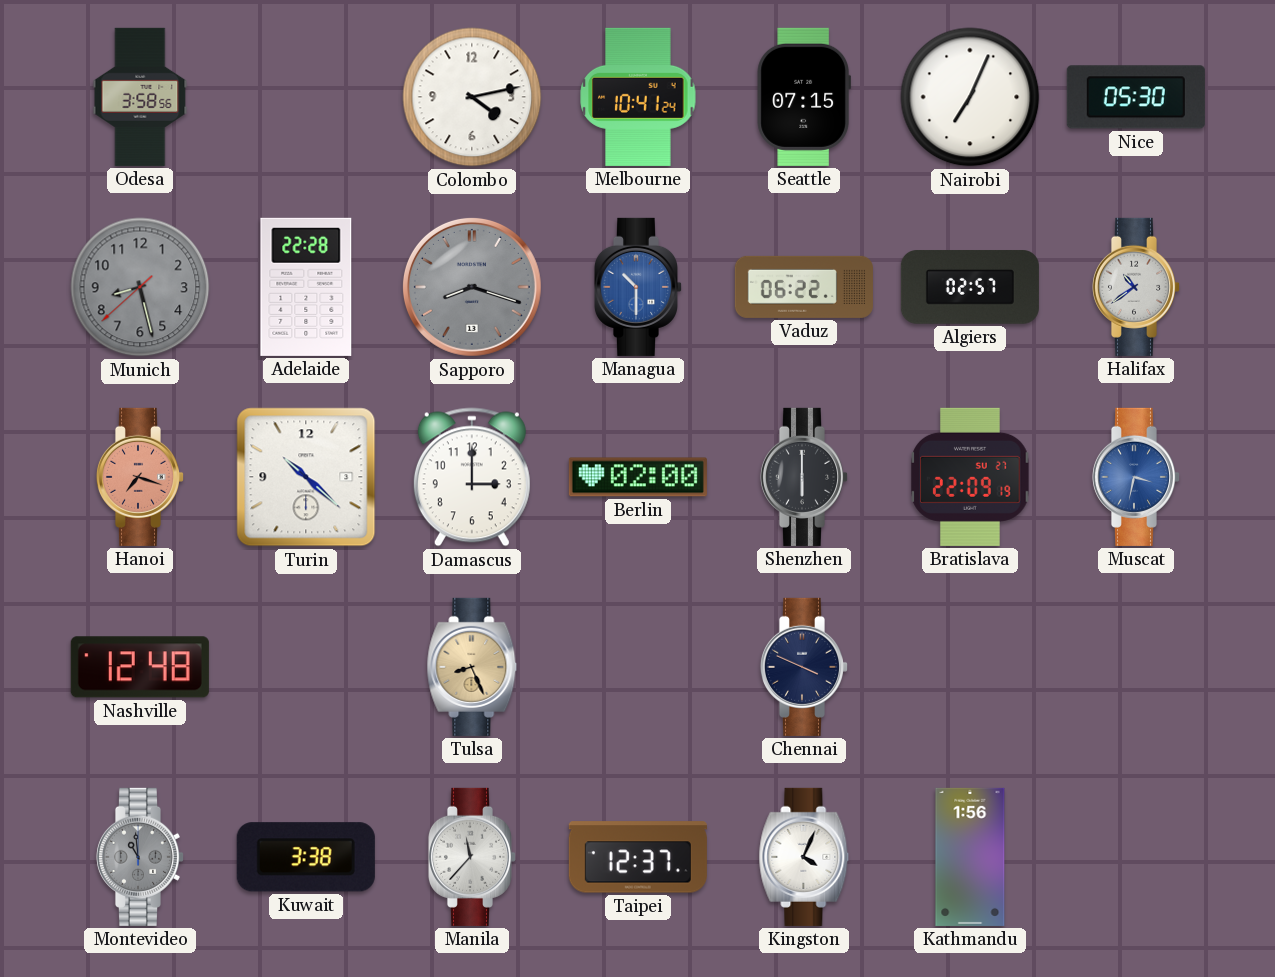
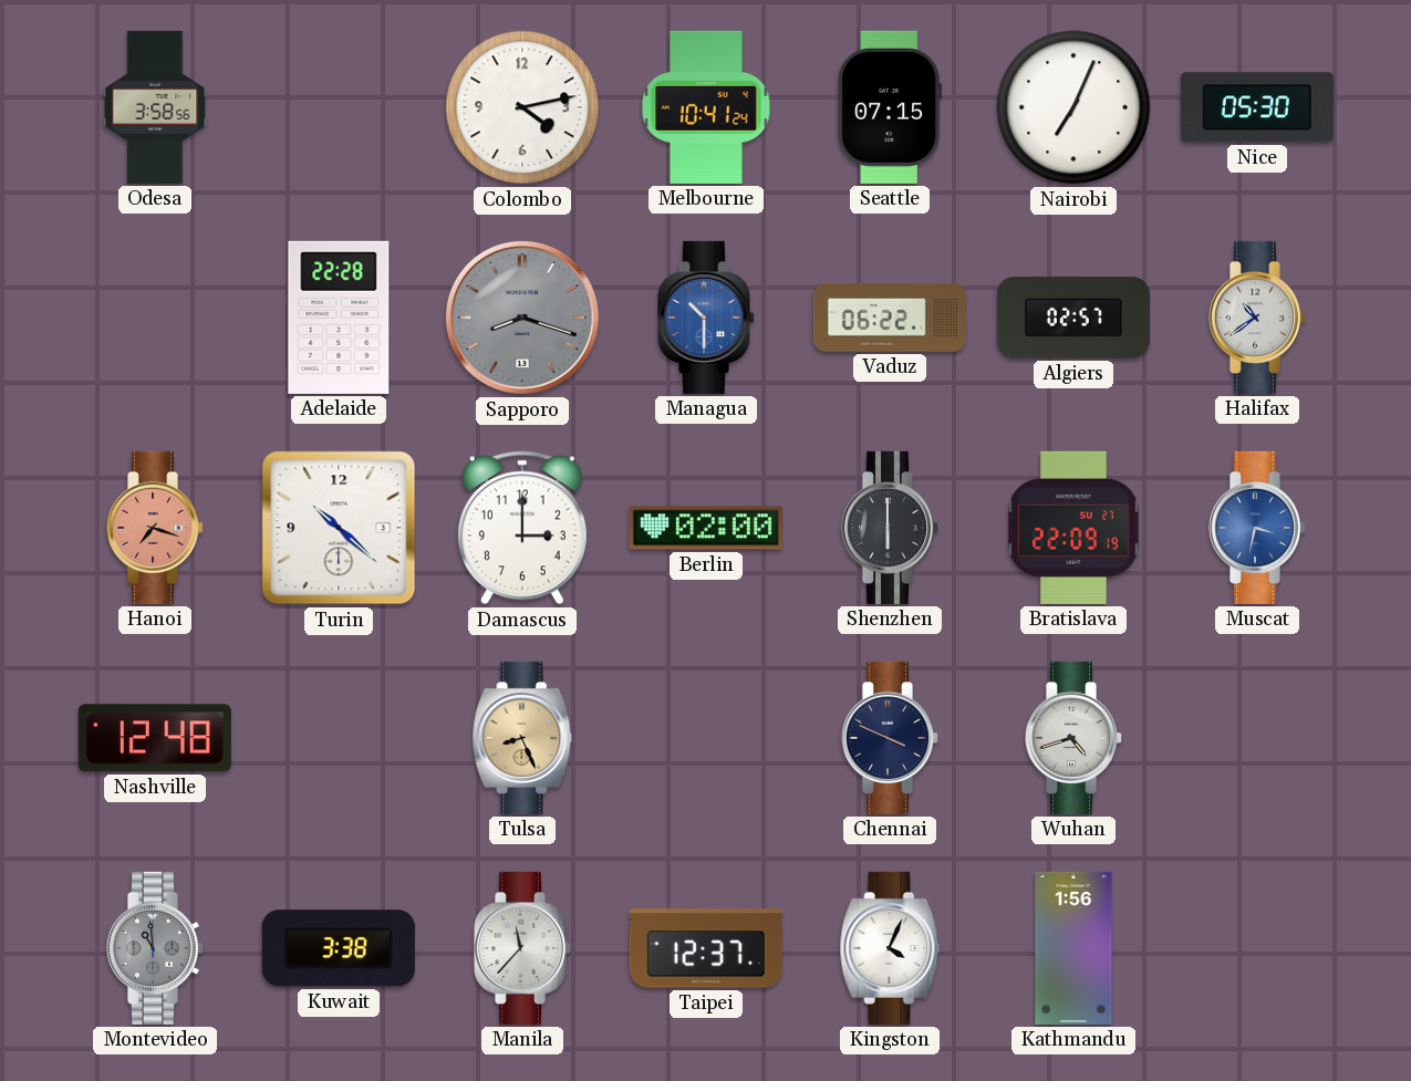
Munich: 8:27 -> none
Wuhan: none -> 4:42
